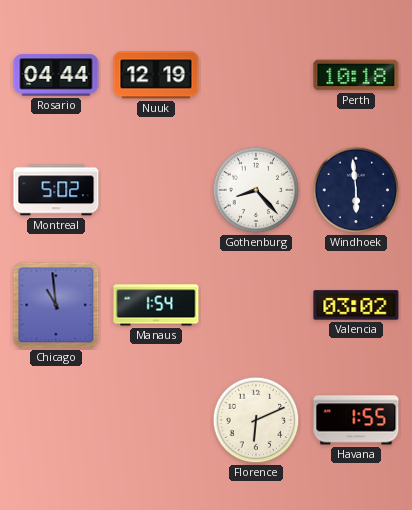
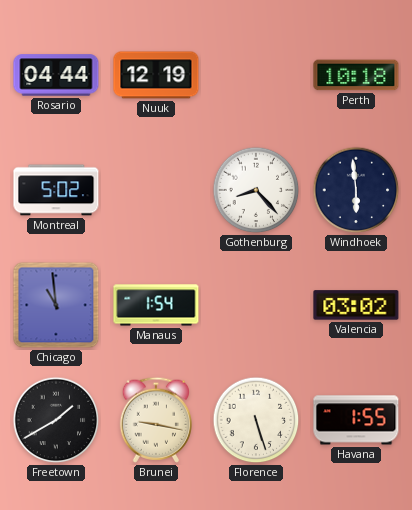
Freetown: none -> 1:40
Brunei: none -> 9:17
Florence: 6:11 -> 5:27
